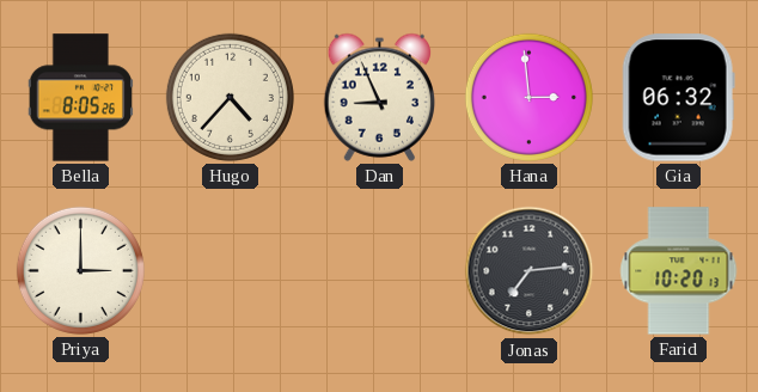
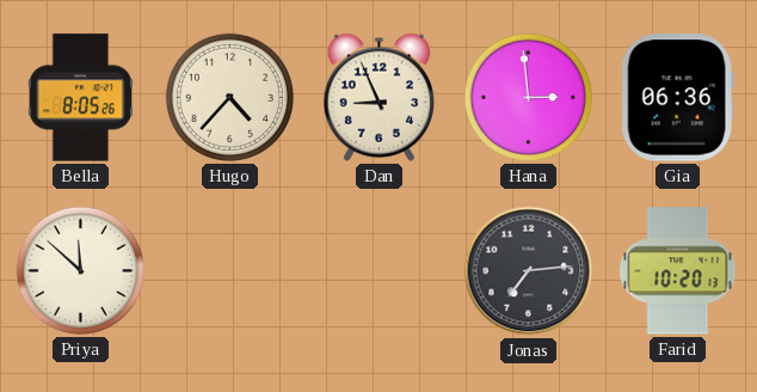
Gia: 06:32 -> 06:36
Priya: 3:00 -> 11:52
